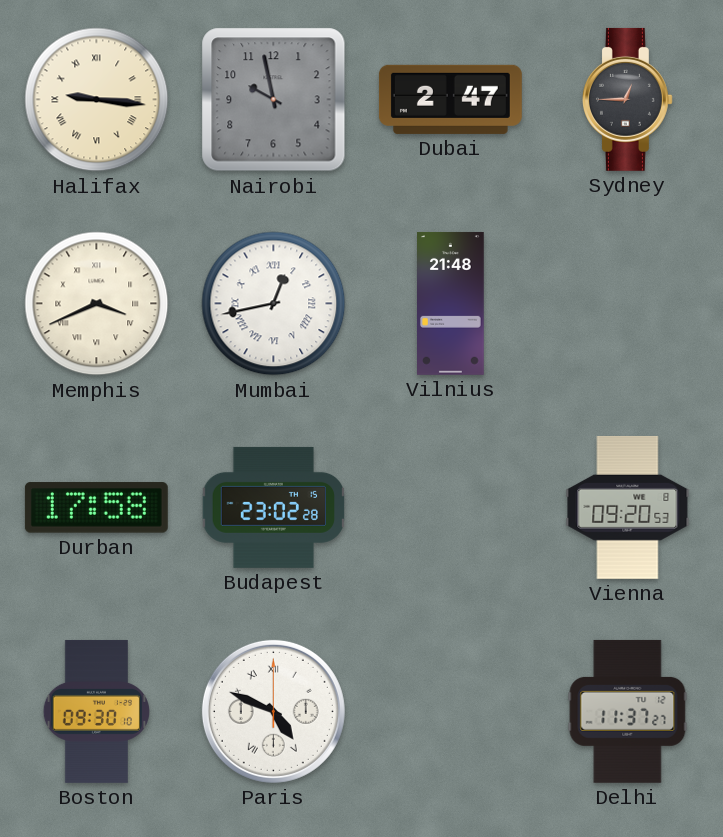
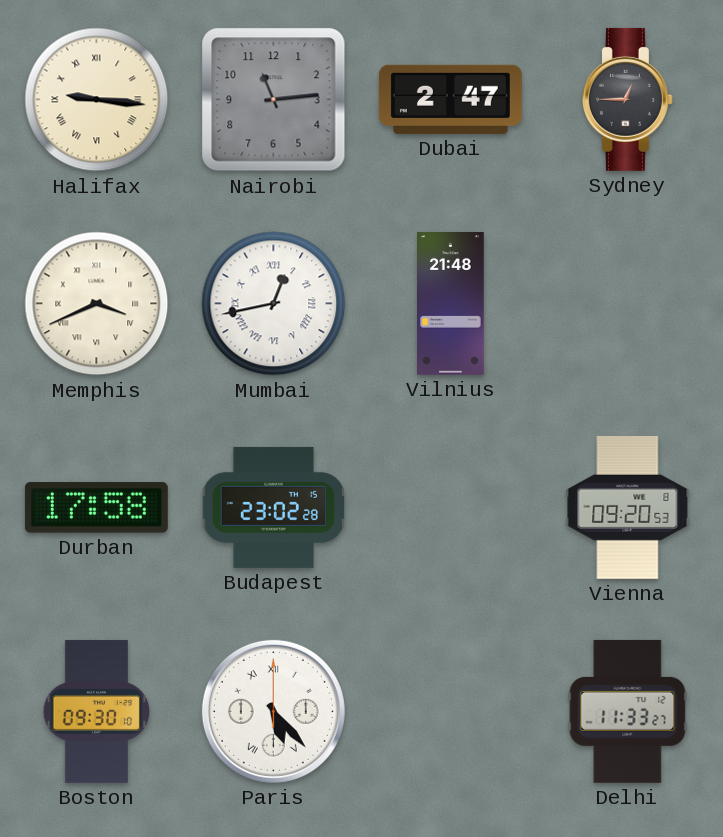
Nairobi: 9:58 -> 11:14
Paris: 4:49 -> 5:23
Delhi: 11:37 -> 11:33
